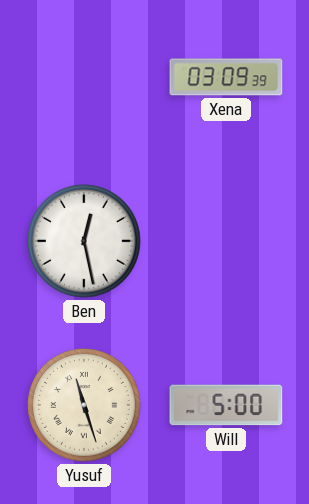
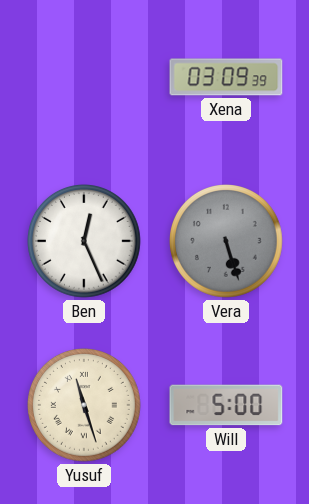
Ben: 12:28 -> 12:26
Vera: none -> 5:27
